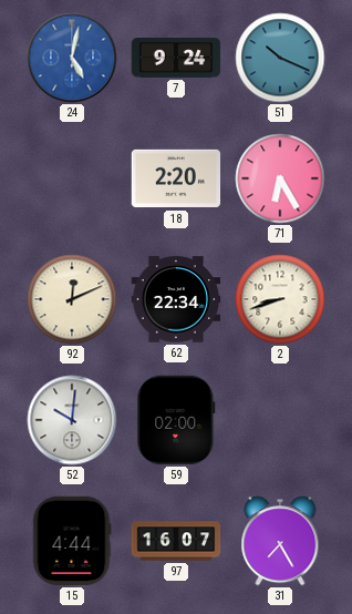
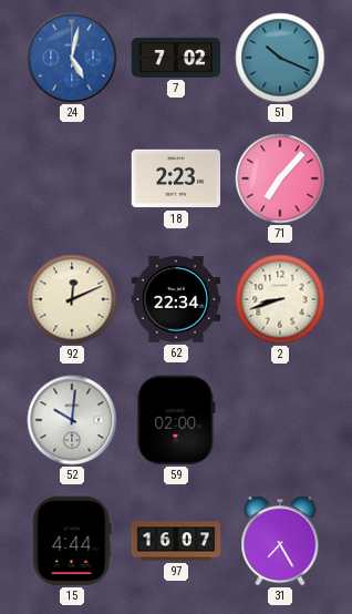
7: 9:24 -> 7:02
18: 2:20 -> 2:23
71: 6:25 -> 7:07
